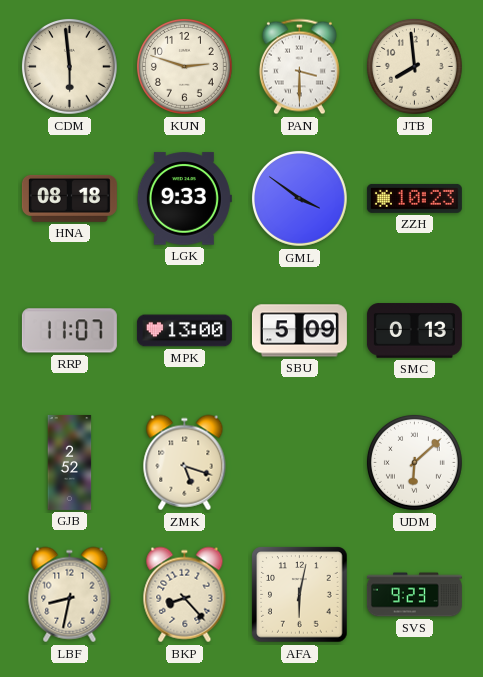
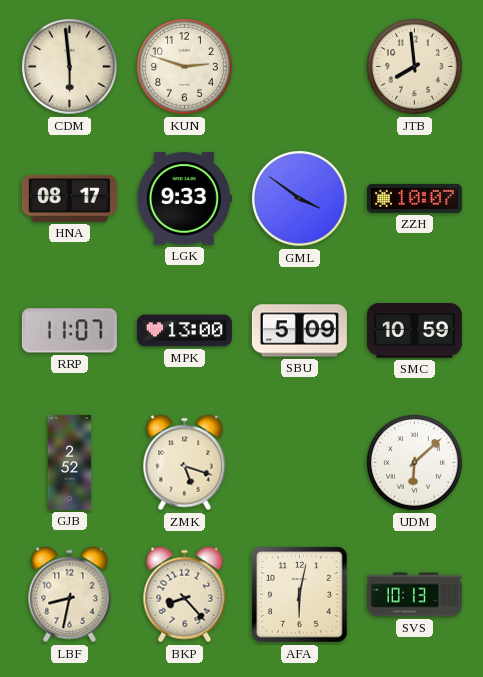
PAN: 3:30 -> none
HNA: 08:18 -> 08:17
ZZH: 10:23 -> 10:07
SMC: 0:13 -> 10:59
SVS: 9:23 -> 10:13
